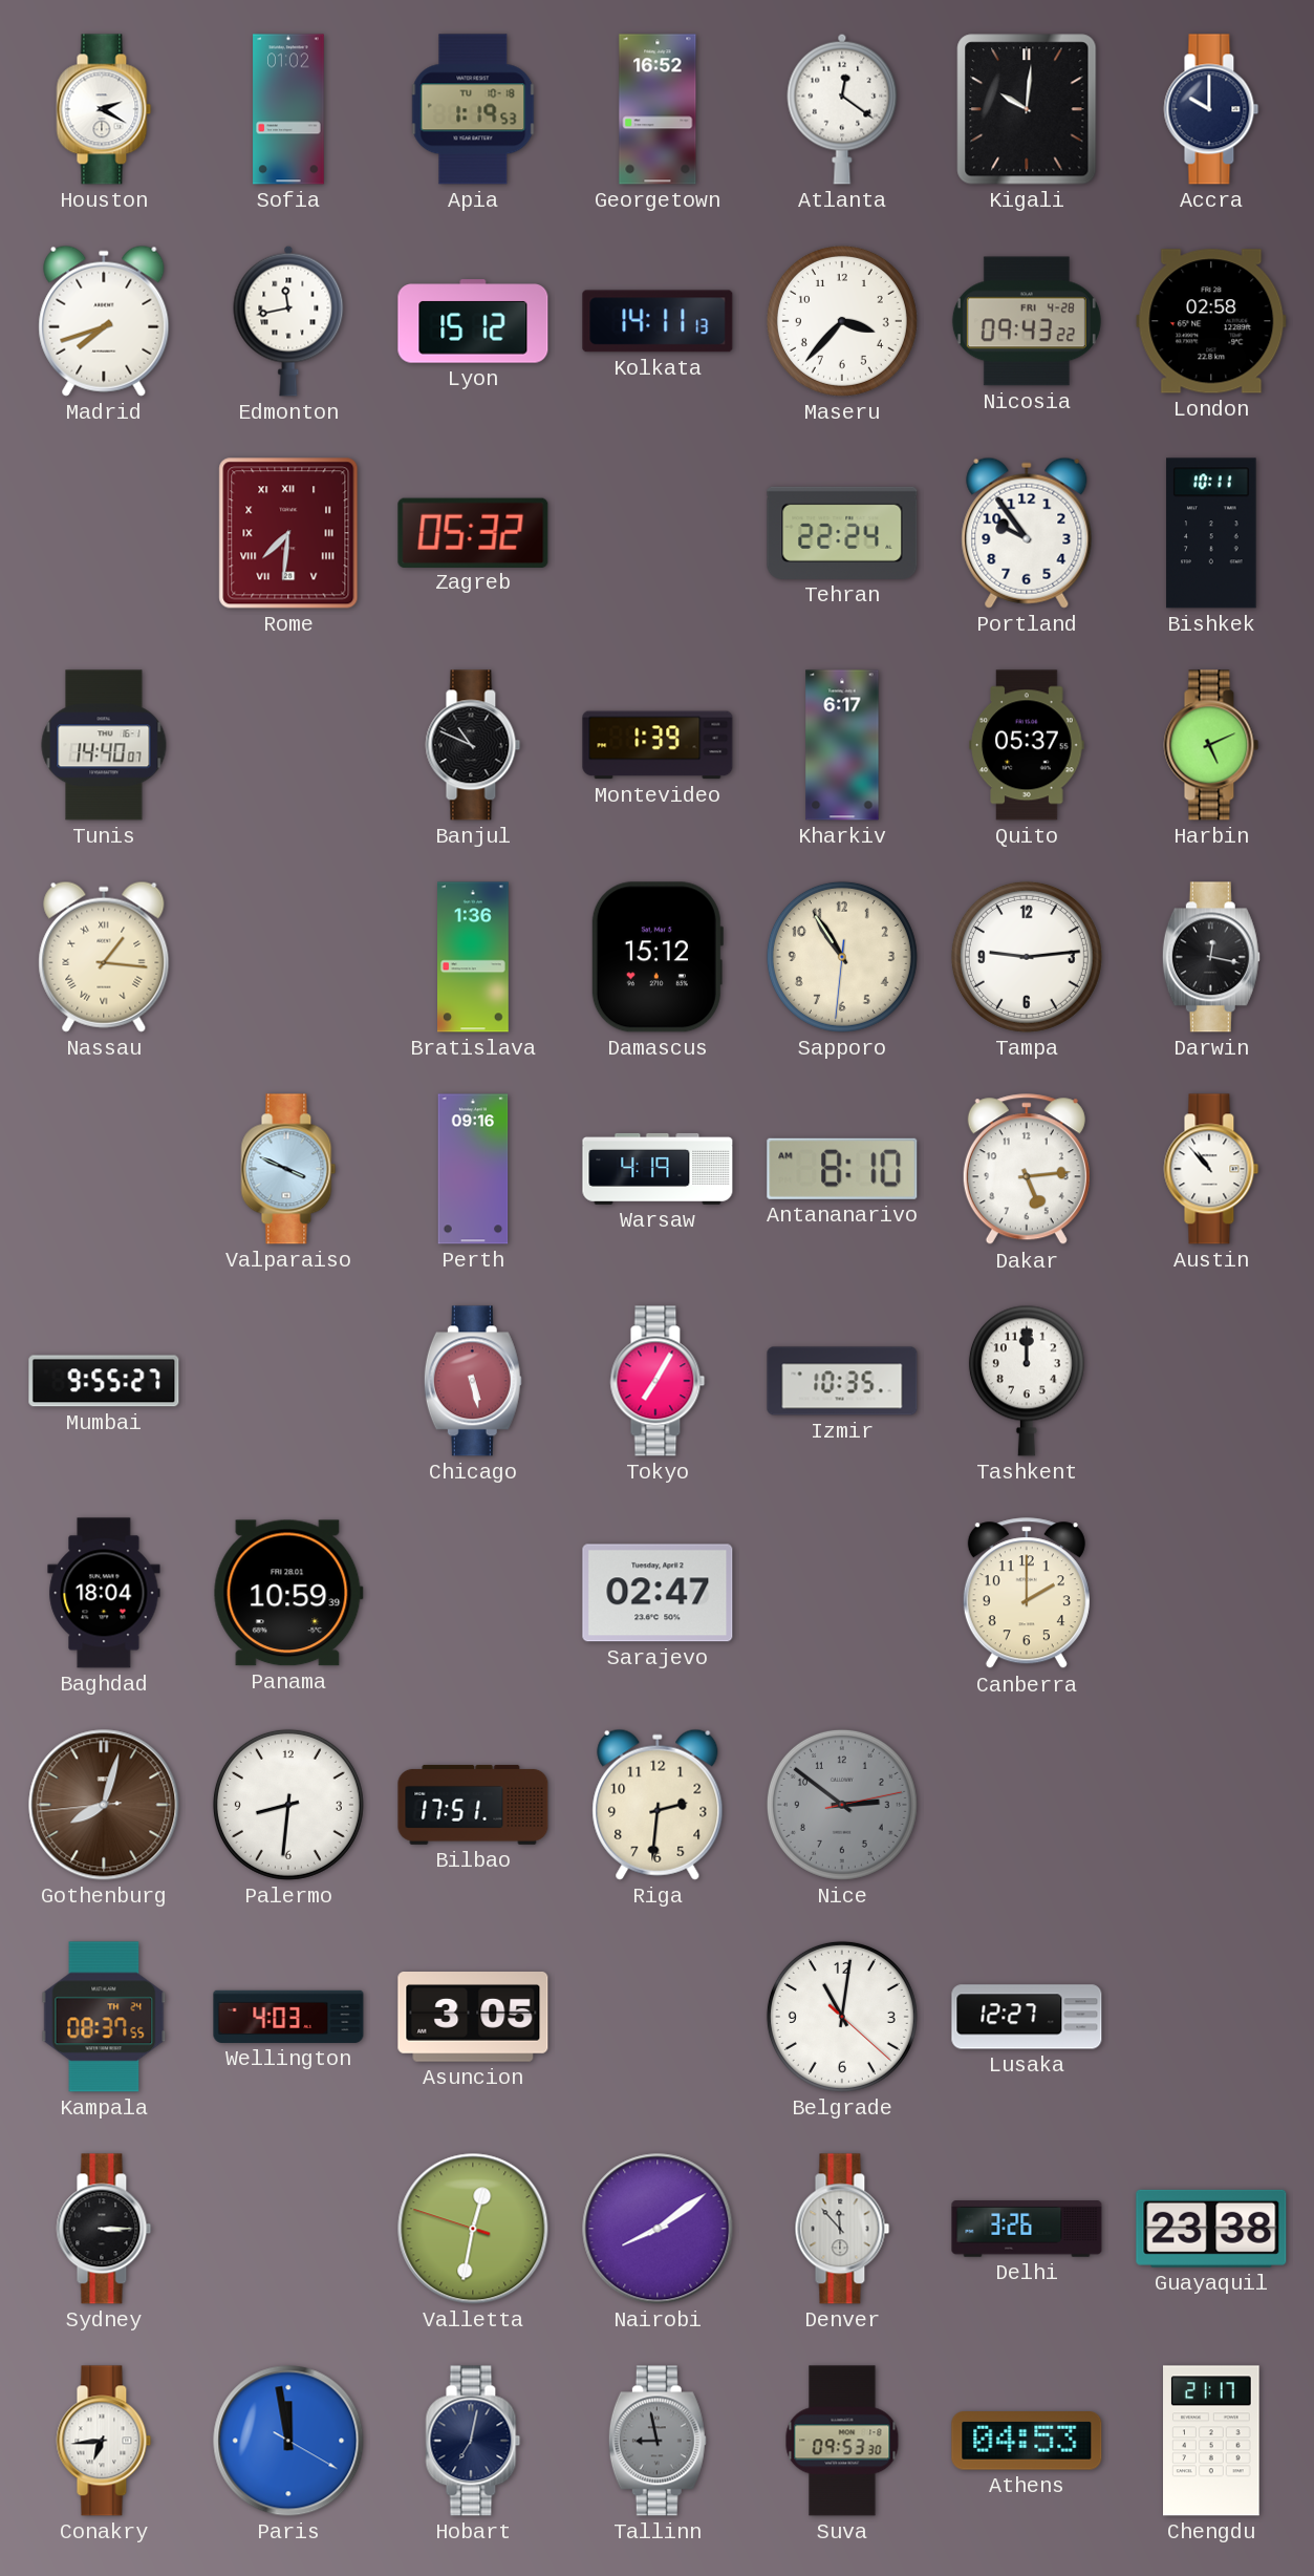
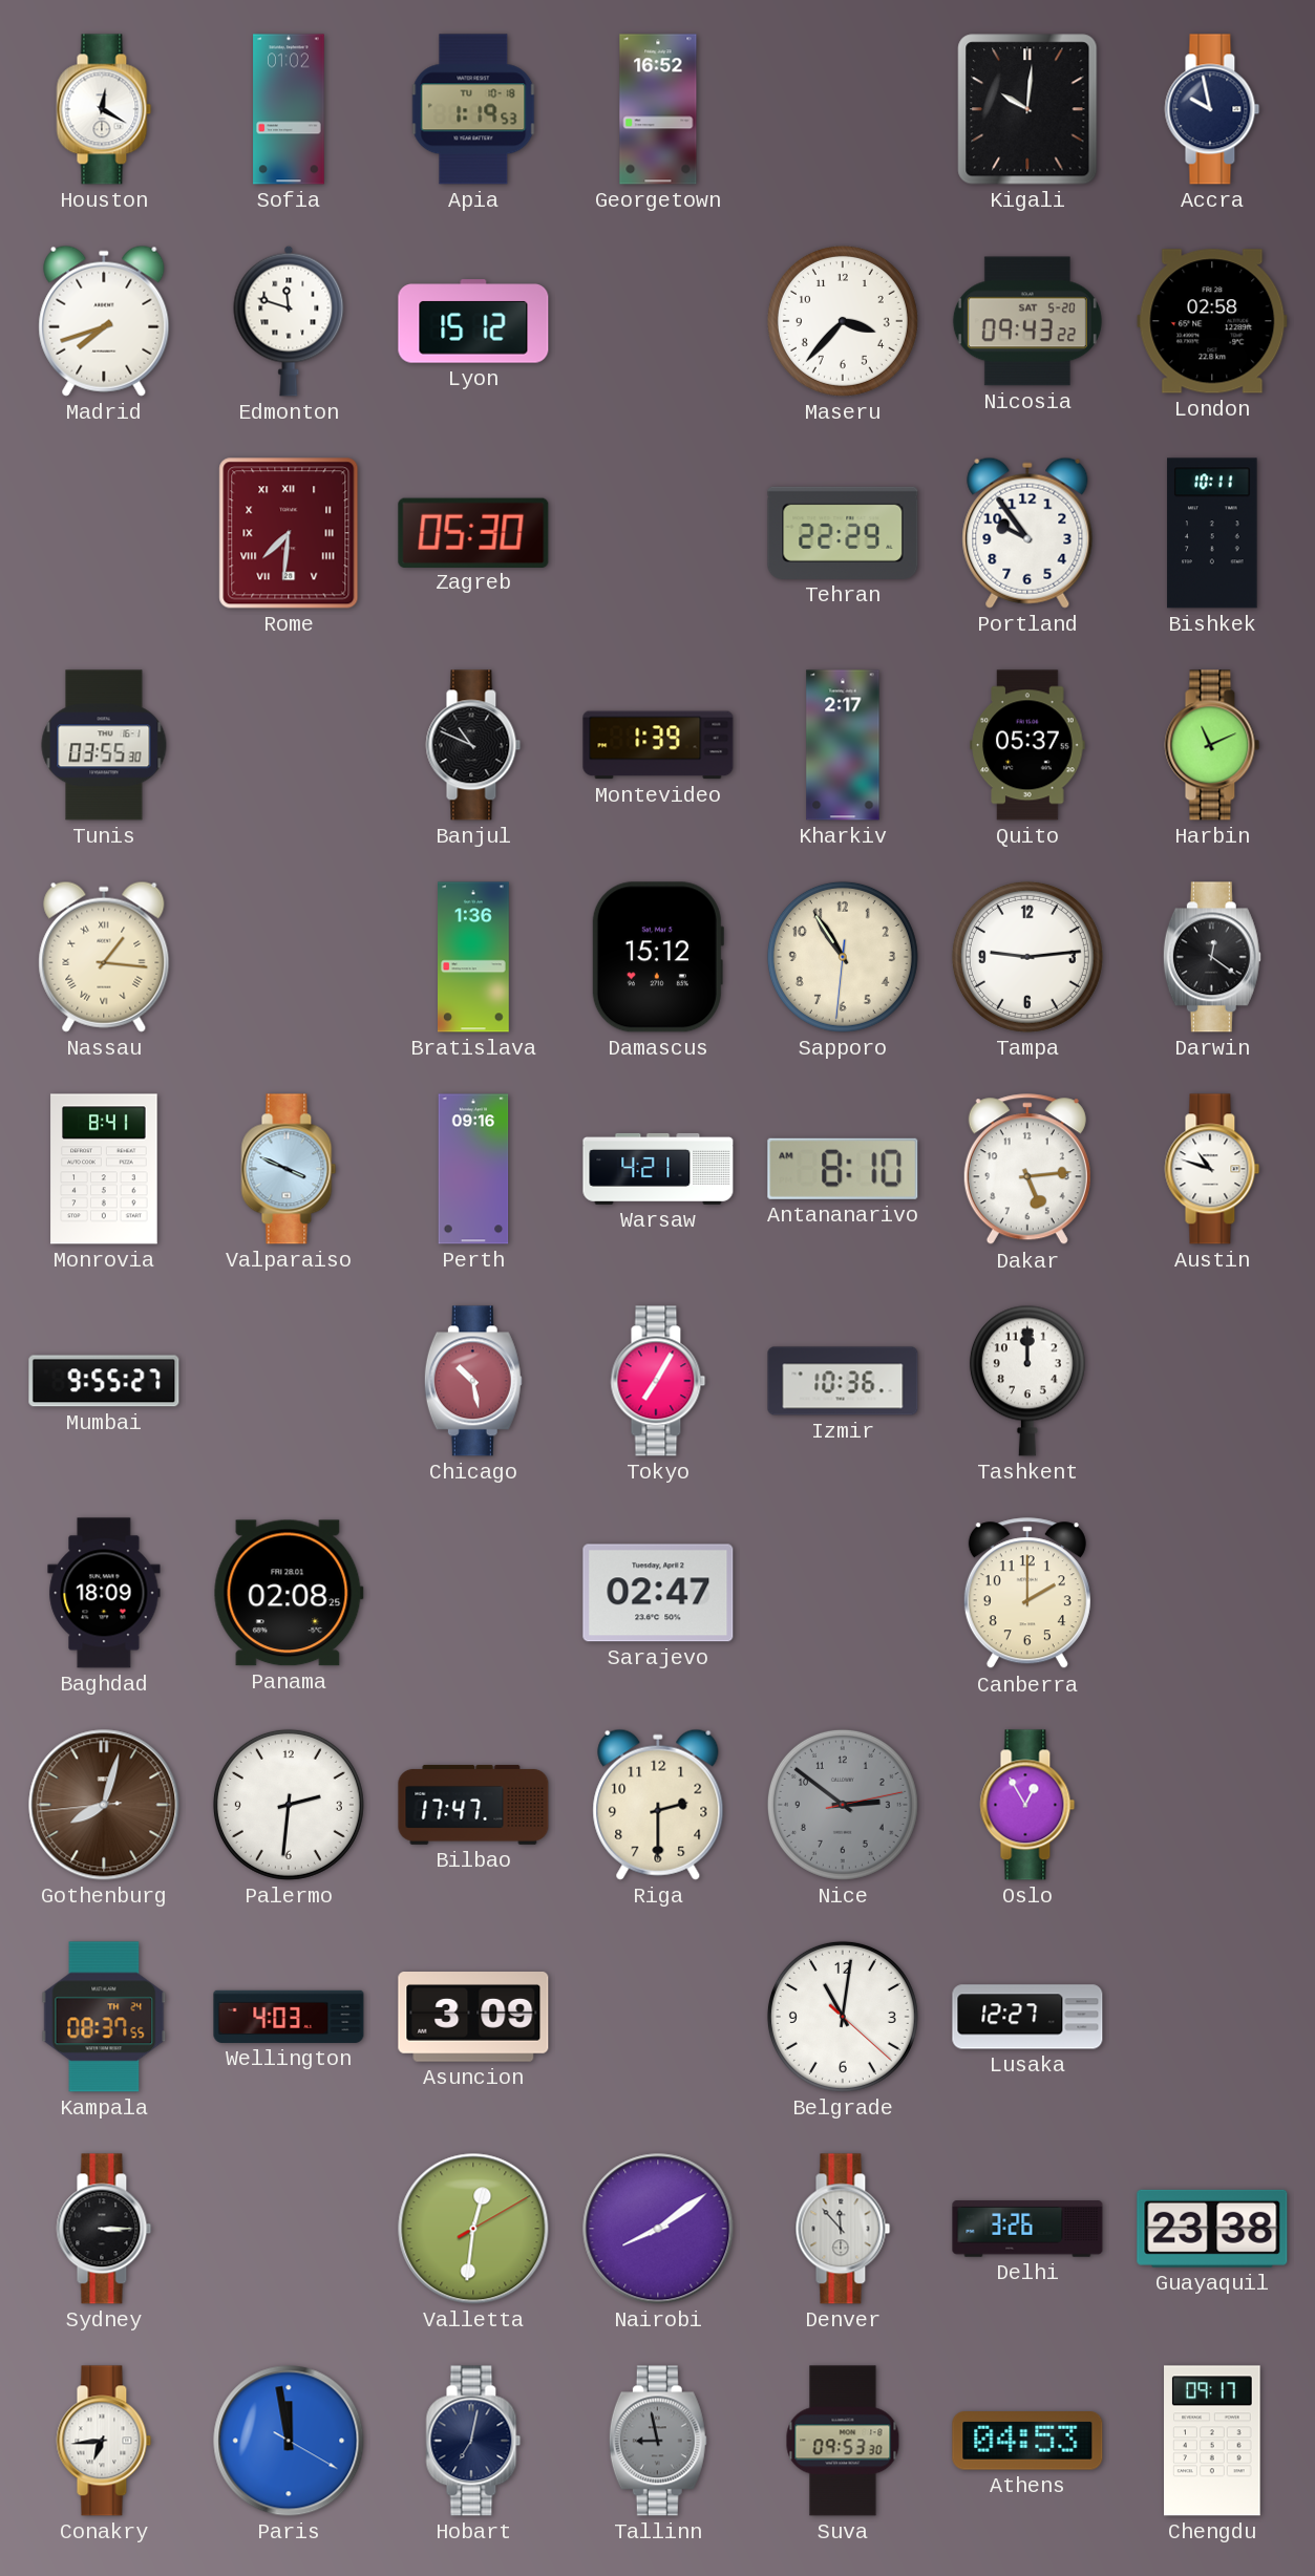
Houston: 2:20 -> 12:20
Atlanta: 12:21 -> none
Accra: 10:00 -> 9:58
Edmonton: 11:43 -> 11:48
Kolkata: 14:11 -> none
Nicosia date: FRI 4-28 -> SAT 5-20
Zagreb: 05:32 -> 05:30
Tehran: 22:24 -> 22:29
Tunis: 14:40 -> 03:55
Kharkiv: 6:17 -> 2:17
Harbin: 5:11 -> 11:11
Darwin: 12:17 -> 12:21
Monrovia: none -> 8:41
Warsaw: 4:19 -> 4:21
Austin: 10:53 -> 10:48
Chicago: 5:28 -> 10:28
Izmir: 10:35 -> 10:36
Baghdad: 18:04 -> 18:09
Panama: 10:59 -> 02:08
Palermo: 8:31 -> 2:31
Bilbao: 17:51 -> 17:47
Riga: 2:31 -> 2:30
Oslo: none -> 12:55
Asuncion: 3:05 -> 3:09
Valletta: 12:31:48 -> 12:31:10
Chengdu: 21:17 -> 09:17
